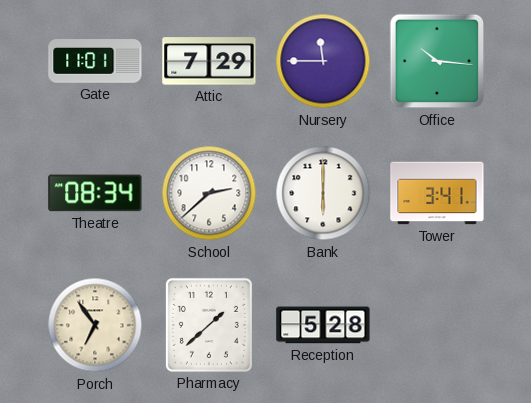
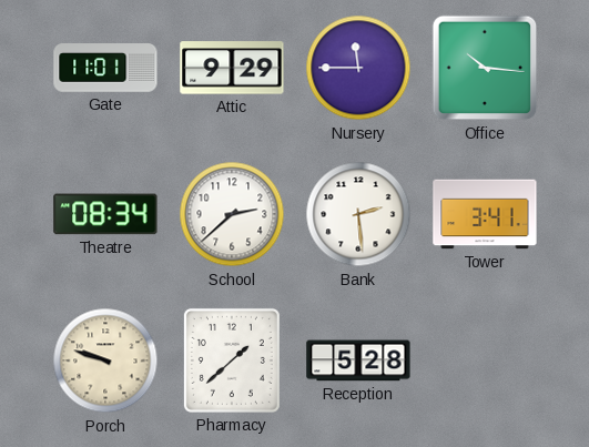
Attic: 7:29 -> 9:29
Bank: 6:00 -> 2:29
Porch: 6:54 -> 9:48
